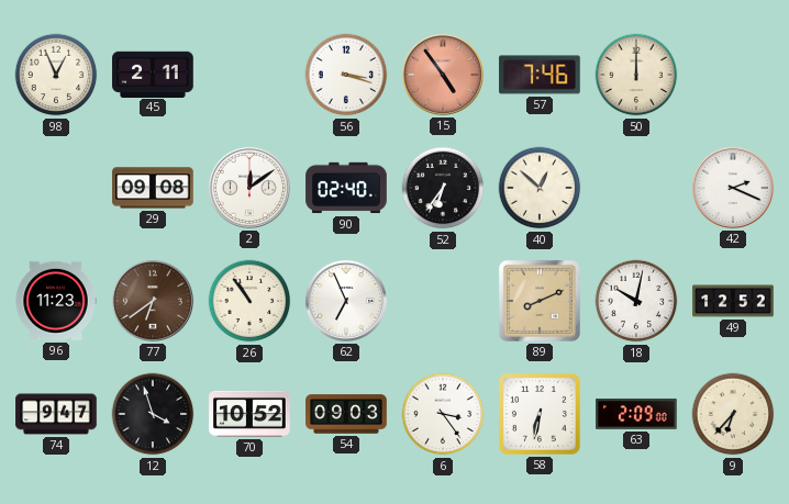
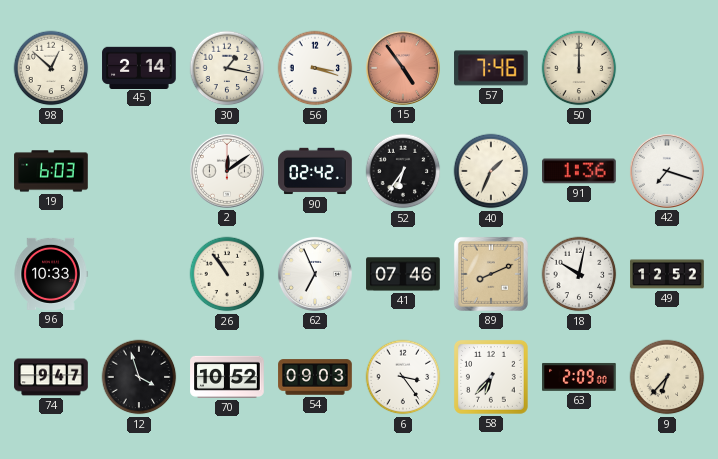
98: 12:56 -> 12:52
45: 2:11 -> 2:14
30: none -> 1:17
19: none -> 6:03
29: 09:08 -> none
90: 02:40 -> 02:42
40: 12:52 -> 1:34
91: none -> 1:36
42: 2:19 -> 7:18
96: 11:23 -> 10:33
77: 6:39 -> none
41: none -> 07:46
58: 6:32 -> 6:37
